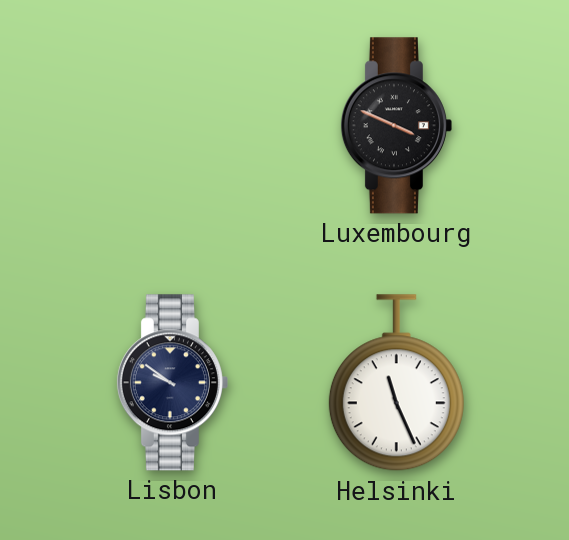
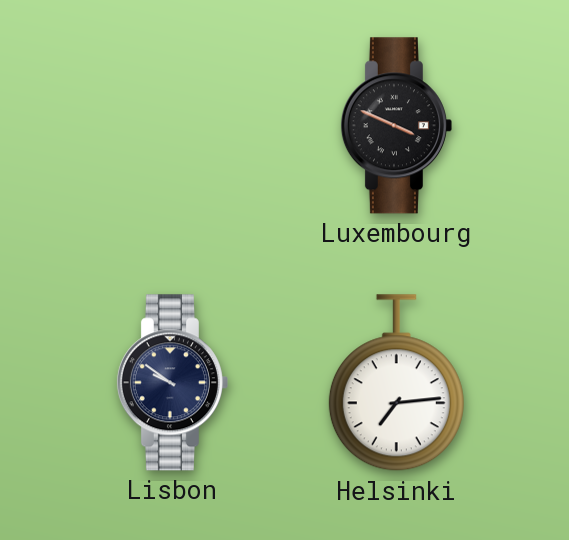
Helsinki: 11:26 -> 7:14
